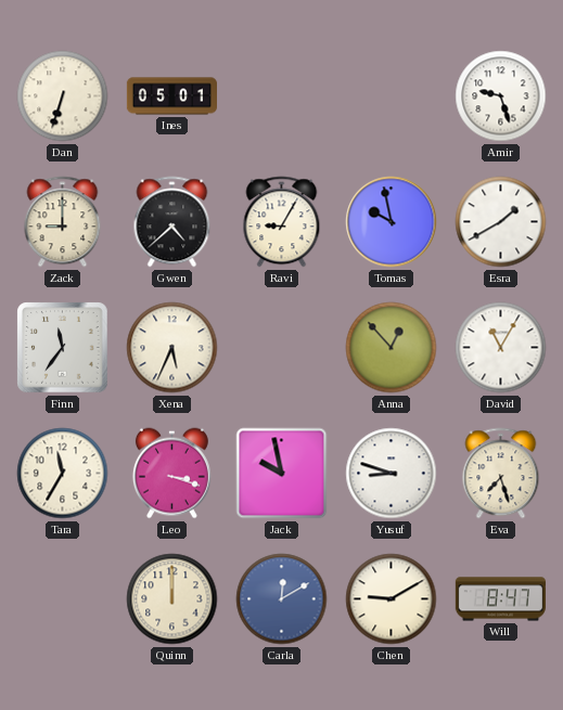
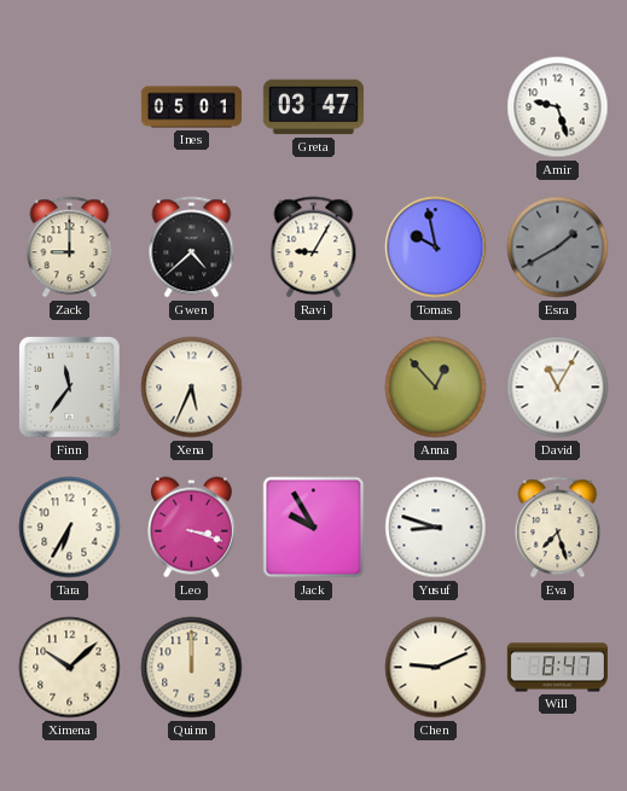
Dan: 6:33 -> none
Greta: none -> 03:47
Esra dial: white -> grey
Tara: 11:35 -> 6:35
Jack: 9:58 -> 9:55
Ximena: none -> 10:08
Carla: 12:10 -> none
Chen: 9:10 -> 9:11
